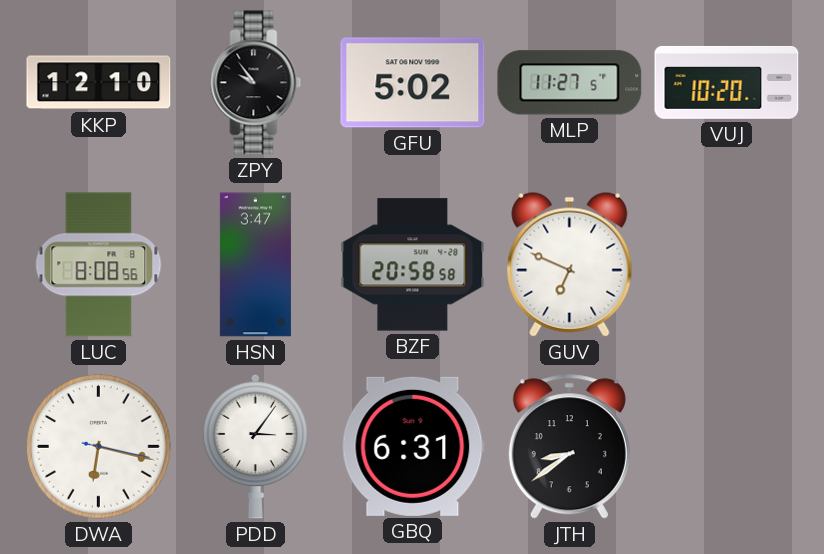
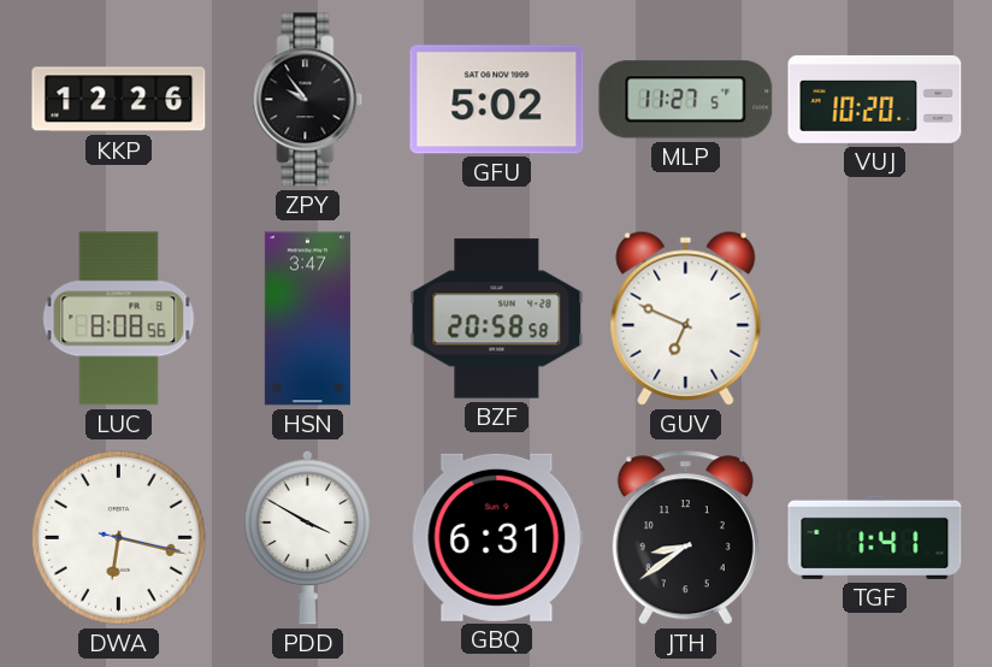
KKP: 12:10 -> 12:26
PDD: 3:06 -> 3:50
TGF: none -> 1:41
